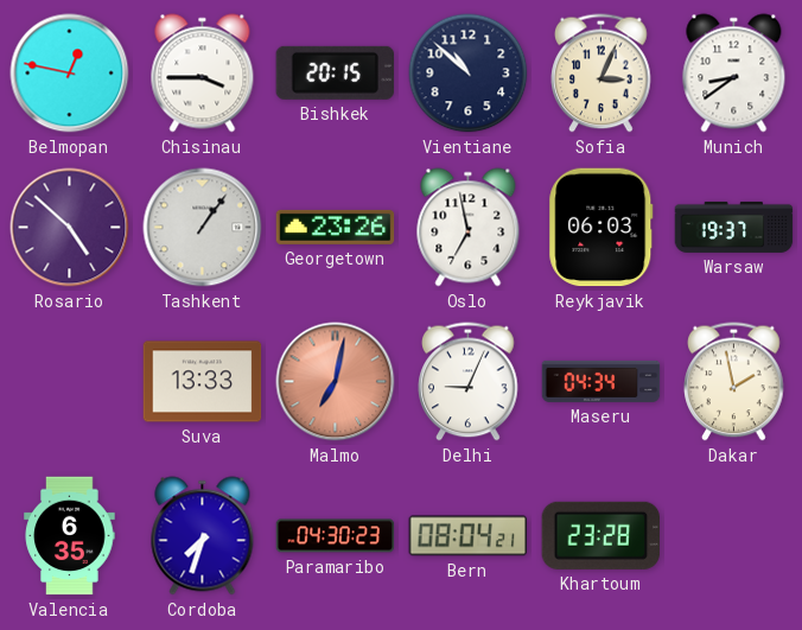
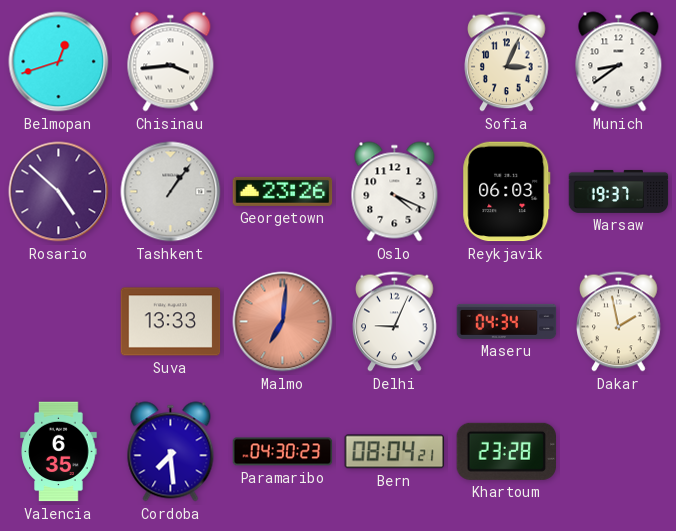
Belmopan: 12:47 -> 12:42
Chisinau: 3:45 -> 3:44
Bishkek: 20:15 -> none
Vientiane: 10:52 -> none
Oslo: 6:58 -> 4:19
Malmo: 7:02 -> 7:01
Cordoba: 7:33 -> 7:29
